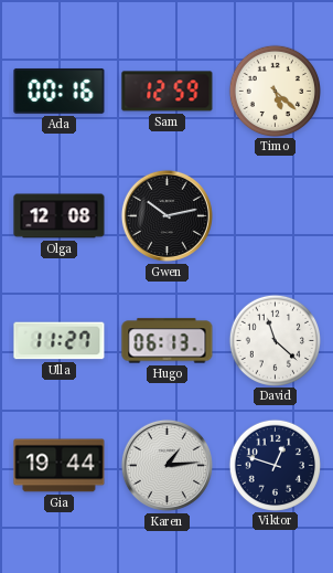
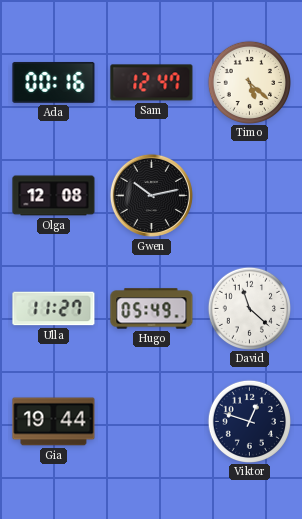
Sam: 12:59 -> 12:47
Hugo: 06:13 -> 05:49
Karen: 1:14 -> none
